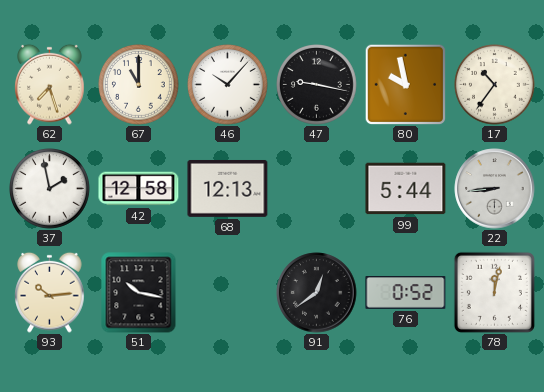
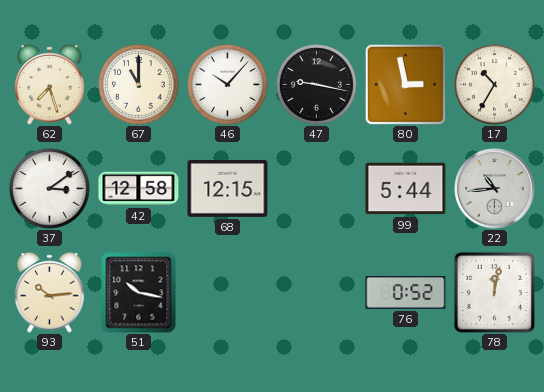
80: 9:58 -> 2:58
17: 10:36 -> 10:35
37: 1:58 -> 3:09
68: 12:13 -> 12:15
22: 8:44 -> 10:44
91: 12:39 -> none
